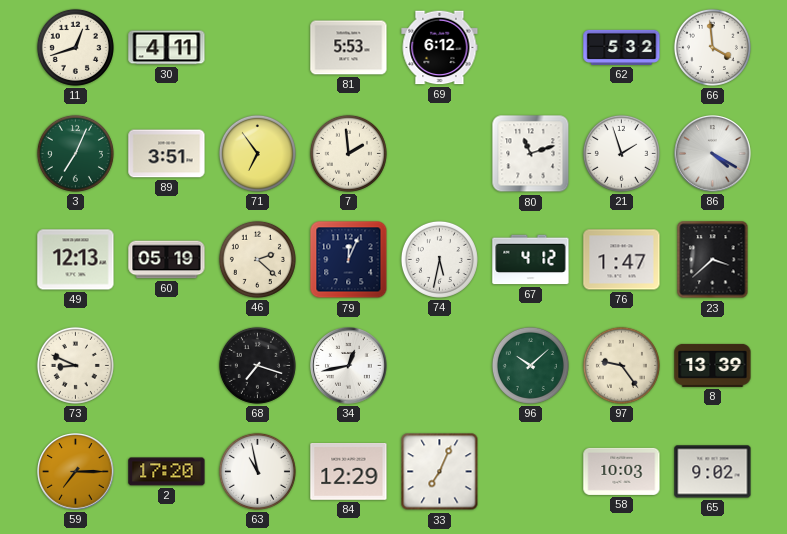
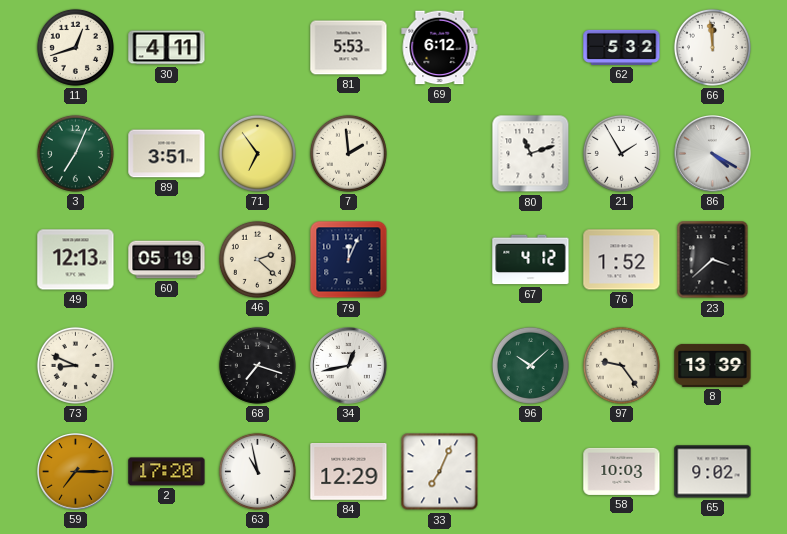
66: 3:59 -> 11:59
21: 1:57 -> 1:55
74: 5:32 -> none
76: 1:47 -> 1:52
